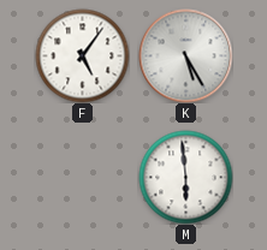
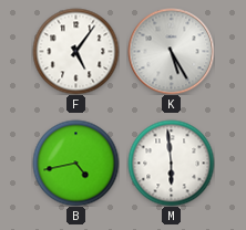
B: none -> 4:43
